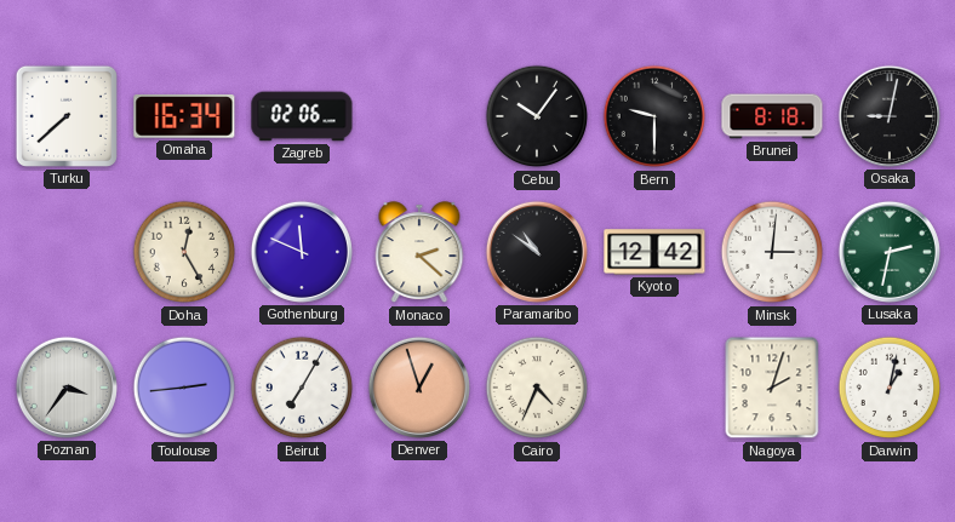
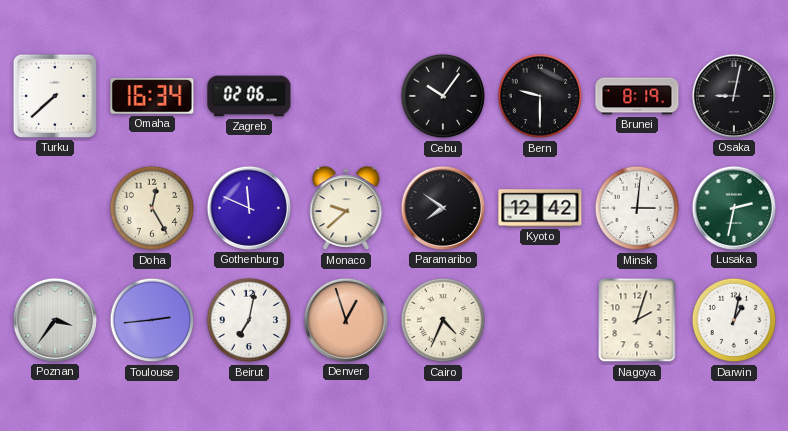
Brunei: 8:18 -> 8:19
Monaco: 2:22 -> 9:38
Paramaribo: 10:51 -> 7:51
Beirut: 7:05 -> 7:02
